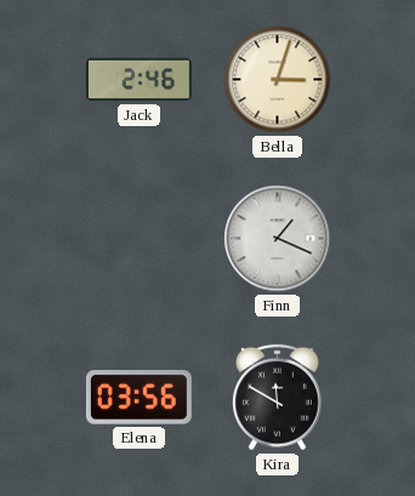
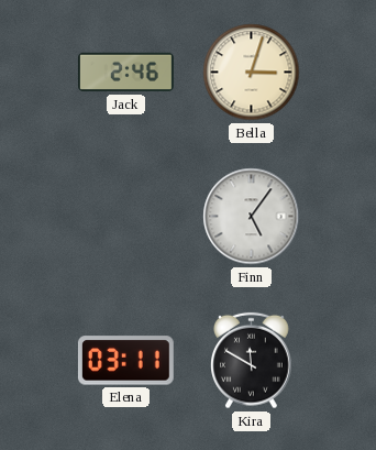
Finn: 1:19 -> 5:06
Elena: 03:56 -> 03:11
